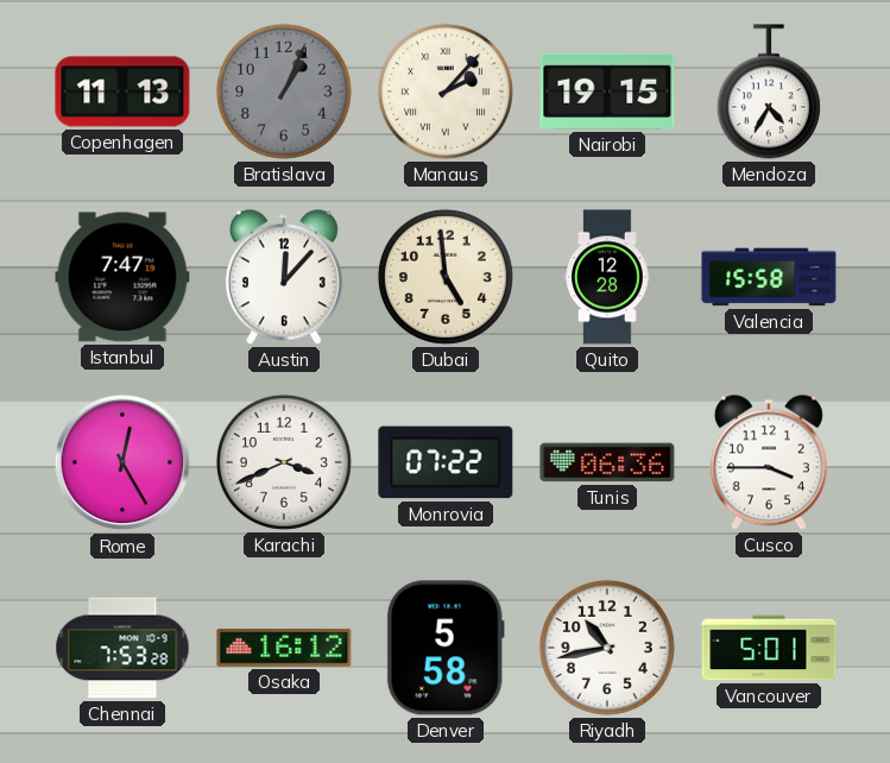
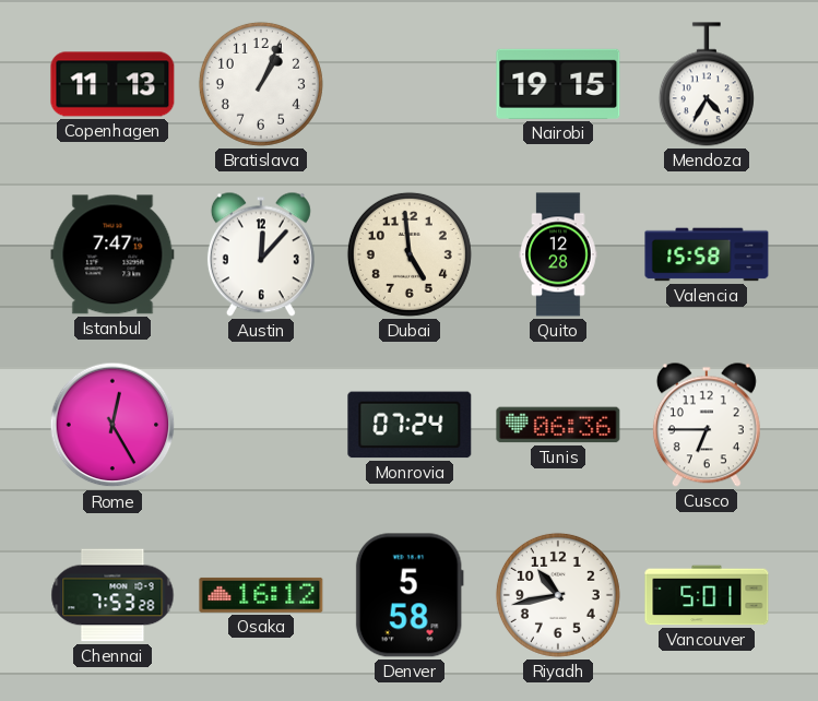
Bratislava dial: grey -> white
Manaus: 2:07 -> none
Karachi: 3:41 -> none
Monrovia: 07:22 -> 07:24
Cusco: 3:45 -> 6:45
